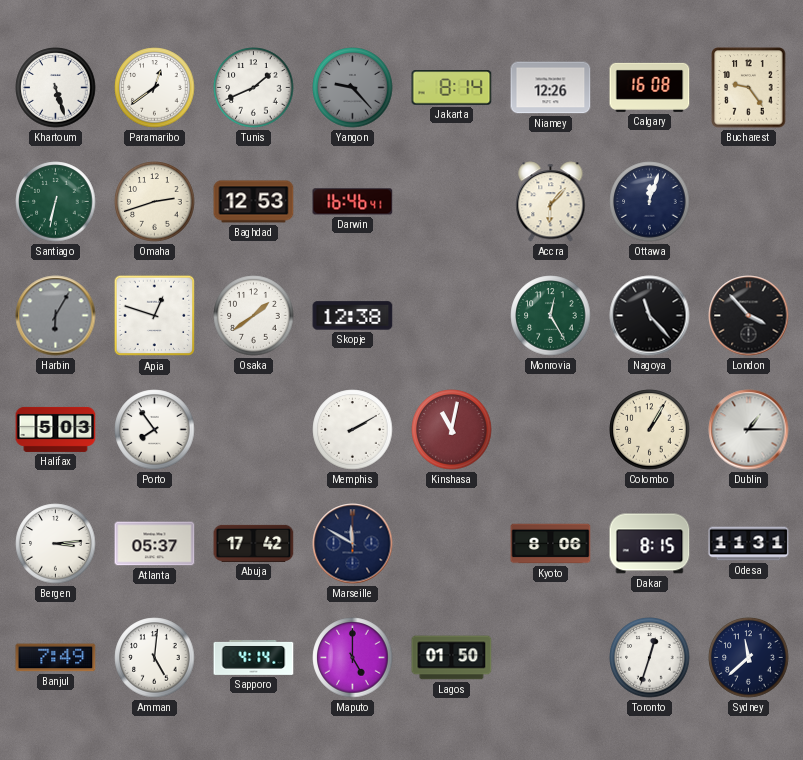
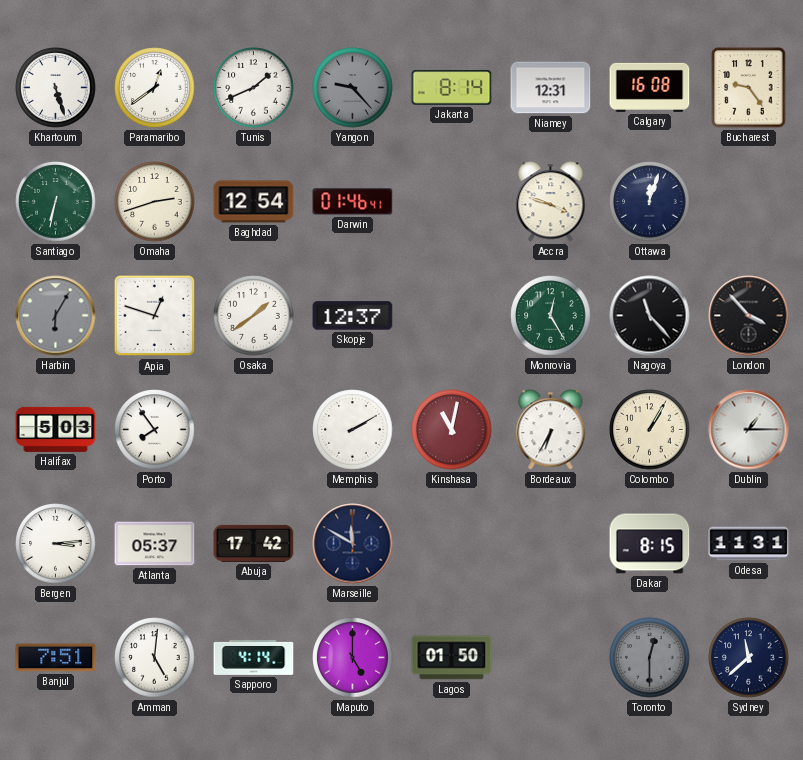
Niamey: 12:26 -> 12:31
Baghdad: 12:53 -> 12:54
Darwin: 16:46 -> 01:46
Accra: 6:07 -> 3:48
Skopje: 12:38 -> 12:37
Bordeaux: none -> 6:35
Kyoto: 8:06 -> none
Banjul: 7:49 -> 7:51
Toronto: 12:33 -> 12:30
Toronto dial: white -> grey
